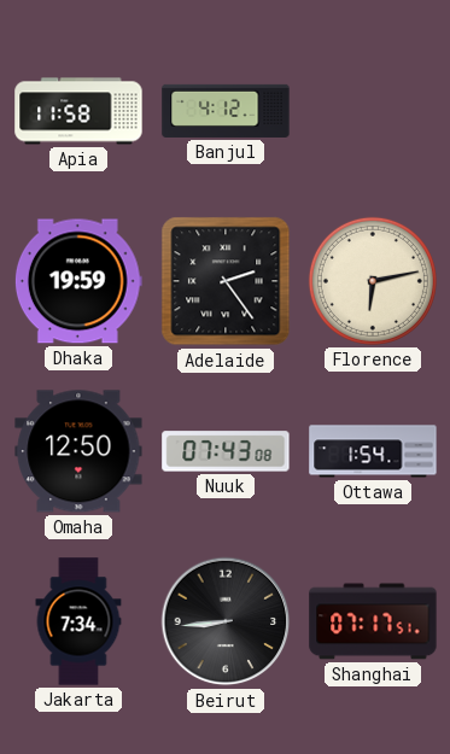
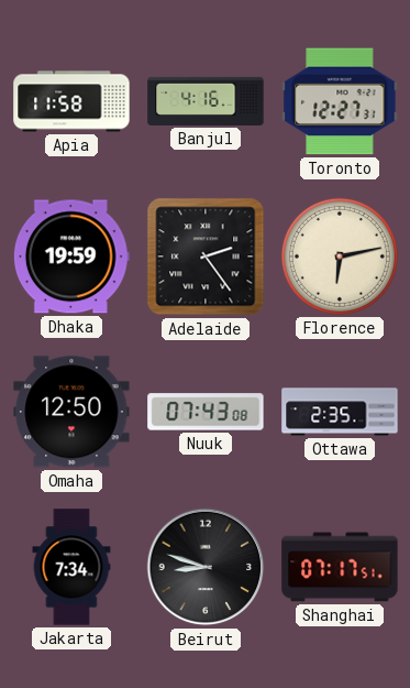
Banjul: 4:12 -> 4:16
Toronto: none -> 12:27
Ottawa: 1:54 -> 2:35
Beirut: 8:44 -> 8:48
